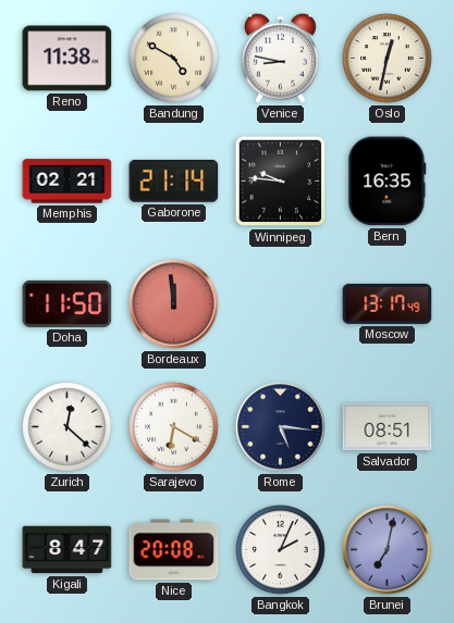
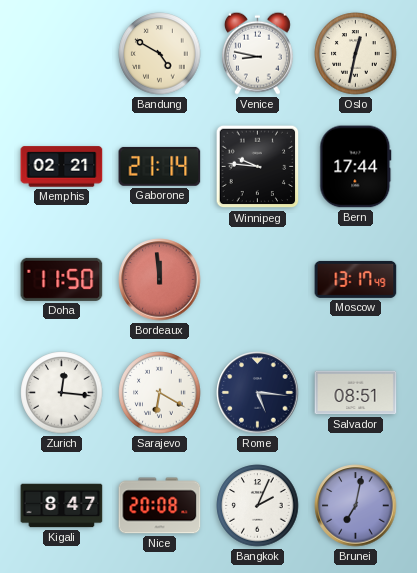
Reno: 11:38 -> none
Bern: 16:35 -> 17:44
Zurich: 12:22 -> 12:16
